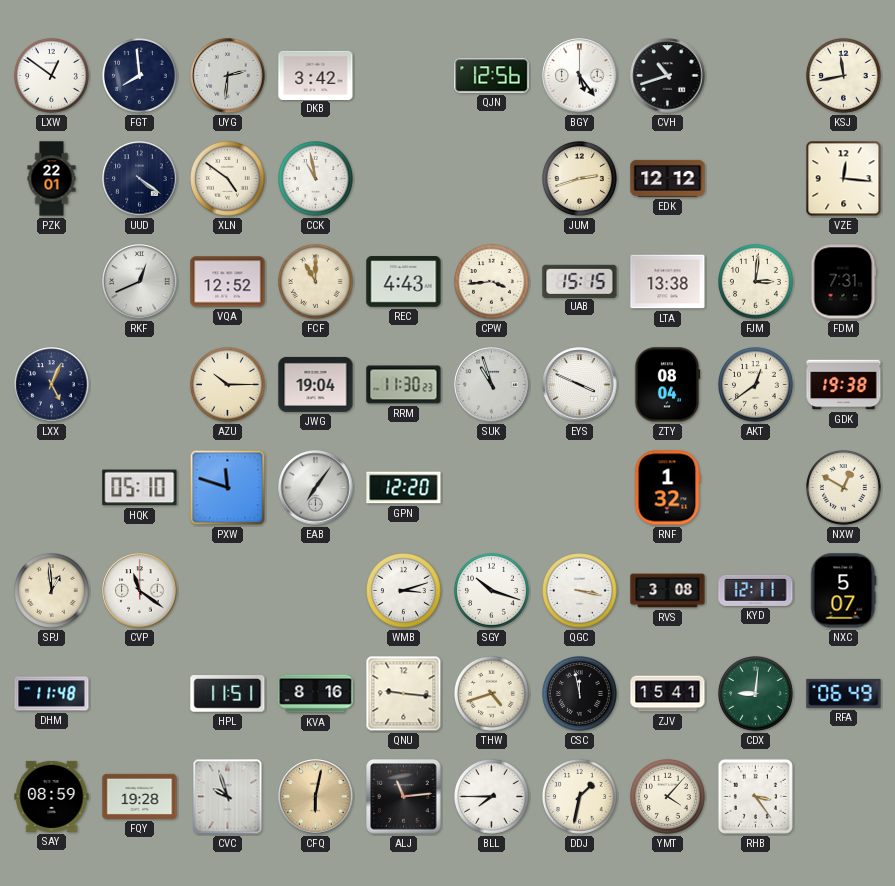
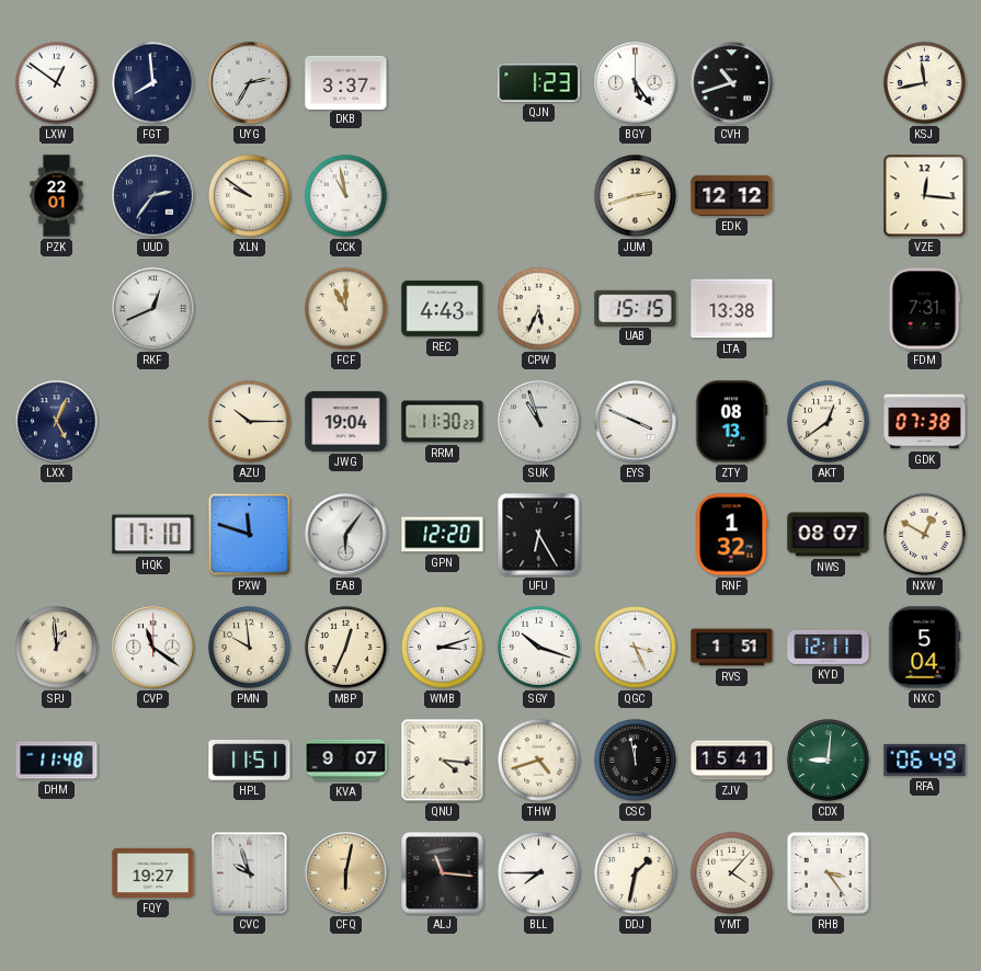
UYG: 2:31 -> 2:35
DKB: 3:42 -> 3:37
QJN: 12:56 -> 1:23
UUD: 4:21 -> 2:36
XLN: 4:51 -> 9:51
VQA: 12:52 -> none
CPW: 3:44 -> 5:34
FJM: 3:01 -> none
ZTY: 08:04 -> 08:13
GDK: 19:38 -> 07:38
HQK: 05:10 -> 17:10
EAB: 7:06 -> 6:06
UFU: none -> 6:25
NWS: none -> 08:07
PMN: none -> 9:59
MBP: none -> 12:34
QGC: 3:17 -> 3:26
RVS: 3:08 -> 1:51
NXC: 5:07 -> 5:04
KVA: 8:16 -> 9:07
QNU: 9:16 -> 4:16
SAY: 08:59 -> none
FQY: 19:28 -> 19:27
ALJ: 11:14 -> 11:16
